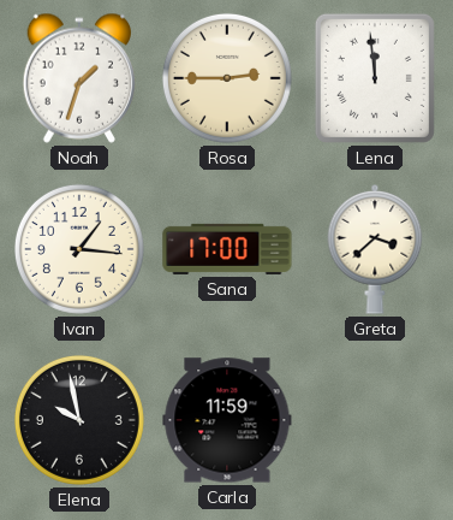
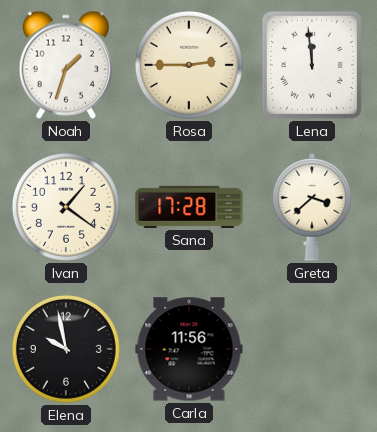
Ivan: 1:16 -> 1:21
Sana: 17:00 -> 17:28
Carla: 11:59 -> 11:56
